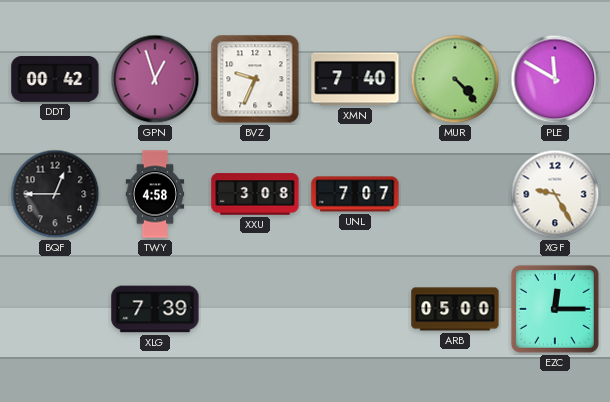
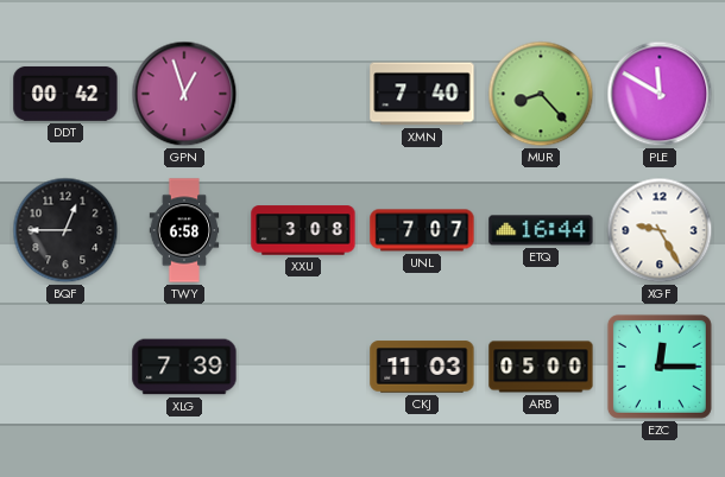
BVZ: 9:34 -> none
MUR: 4:23 -> 8:23
TWY: 4:58 -> 6:58
ETQ: none -> 16:44
CKJ: none -> 11:03
